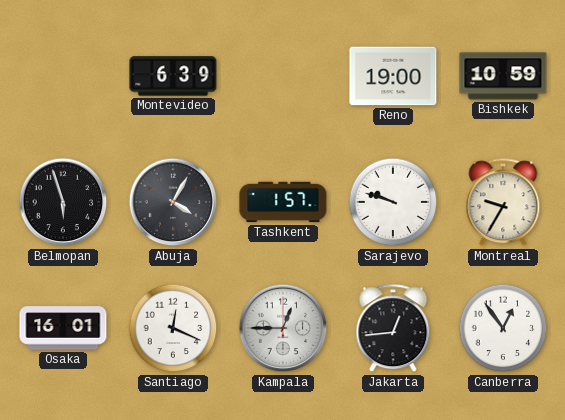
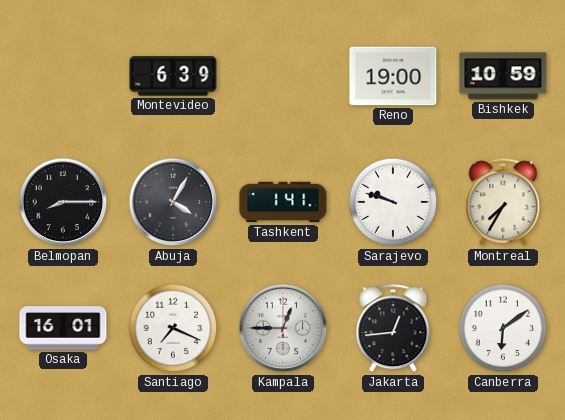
Belmopan: 5:57 -> 8:15
Tashkent: 1:57 -> 1:41
Montreal: 9:35 -> 7:35
Santiago: 12:19 -> 7:19
Canberra: 12:54 -> 6:09
